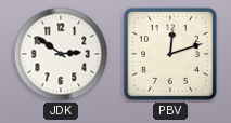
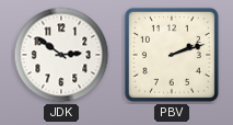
PBV: 12:12 -> 2:12
